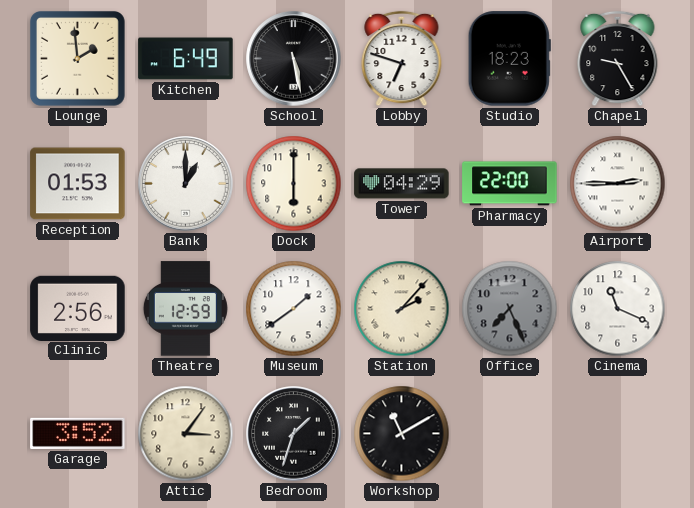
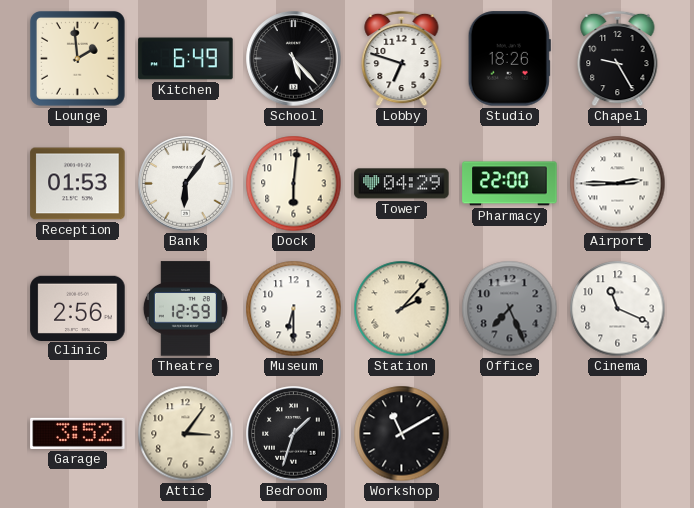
School: 5:28 -> 5:23
Studio: 18:23 -> 18:26
Bank: 1:00 -> 6:06
Dock: 6:00 -> 6:01
Museum: 1:39 -> 6:30
